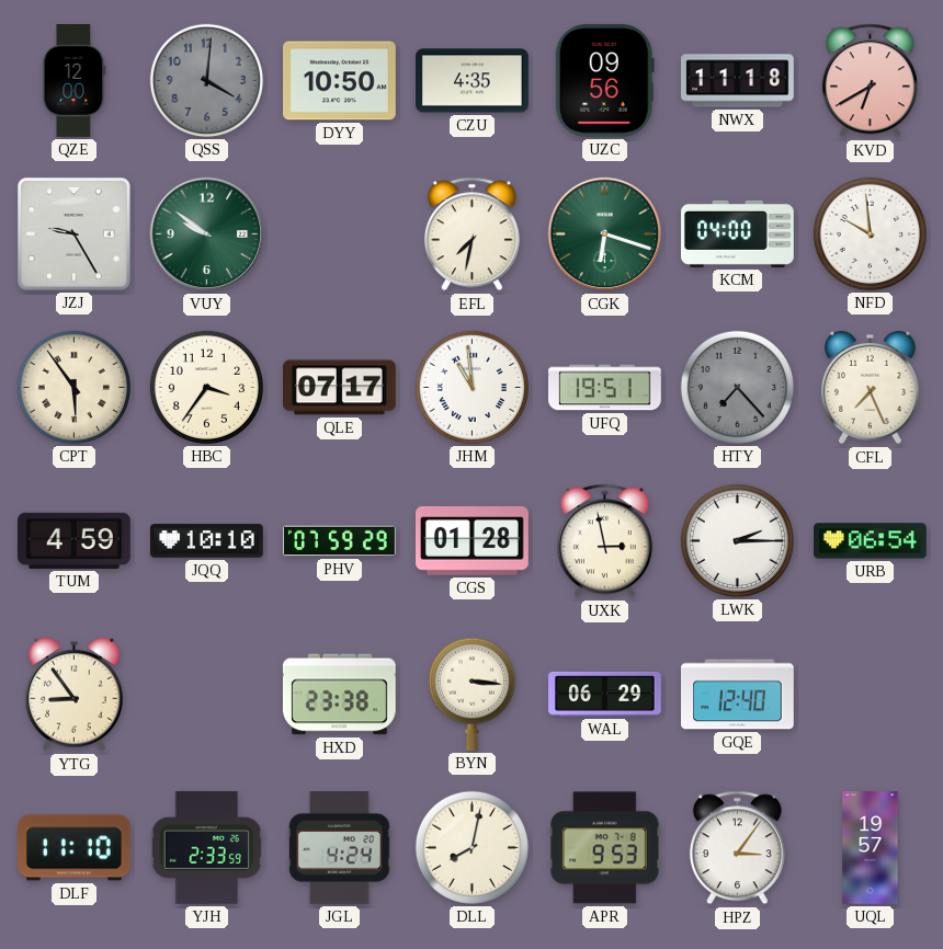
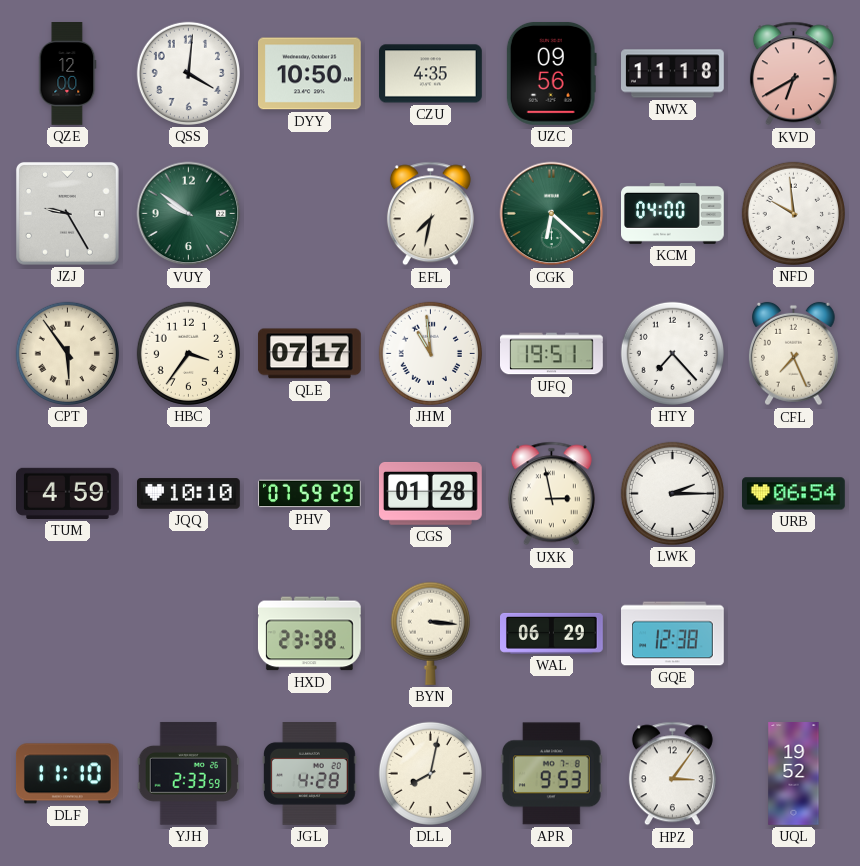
QSS dial: grey -> white
CGK: 6:18 -> 6:22
HTY dial: grey -> white
YTG: 8:54 -> none
GQE: 12:40 -> 12:38
JGL: 4:24 -> 4:28
UQL: 19:57 -> 19:52
